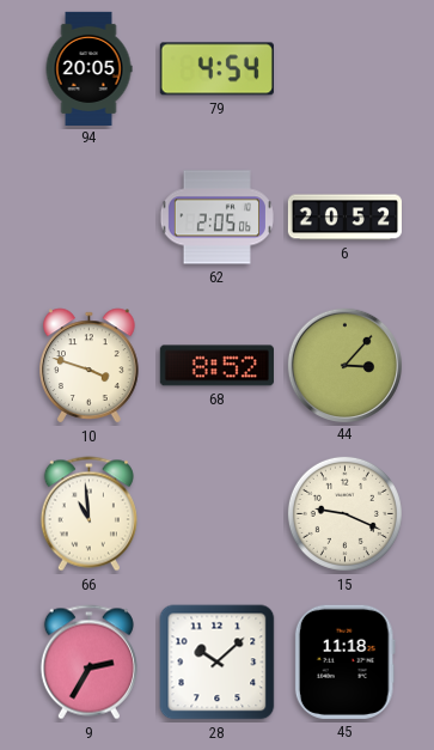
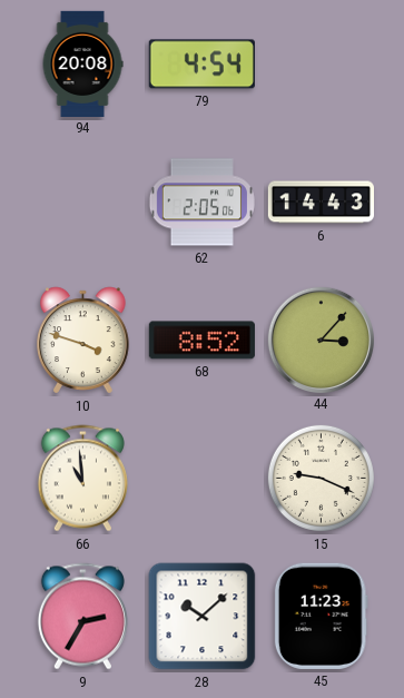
94: 20:05 -> 20:08
6: 20:52 -> 14:43
45: 11:18 -> 11:23
